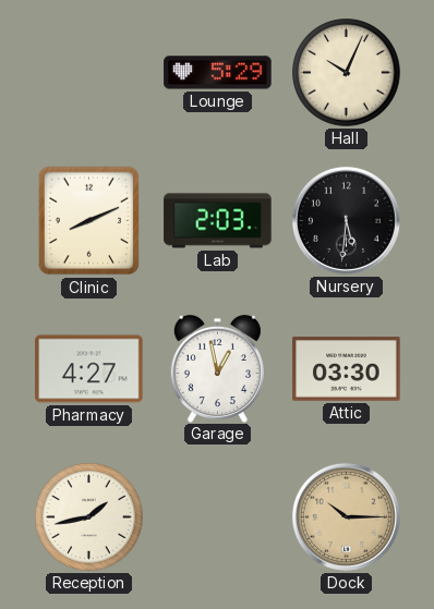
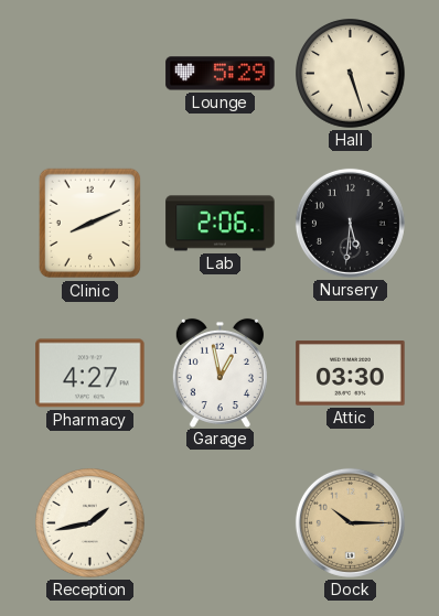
Hall: 10:04 -> 5:27
Lab: 2:03 -> 2:06
